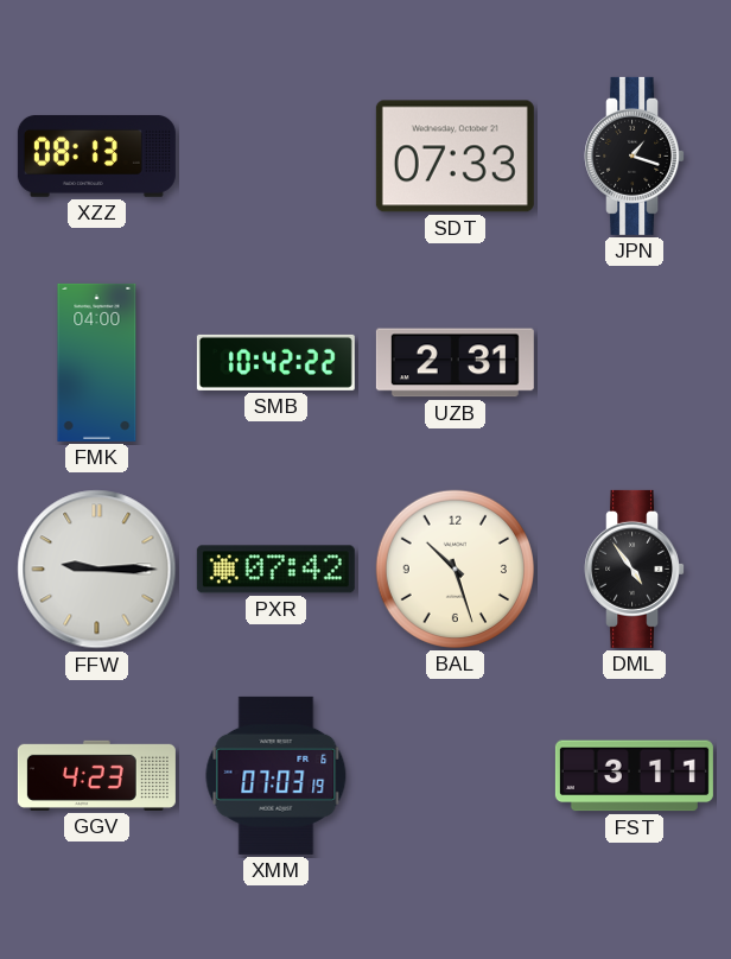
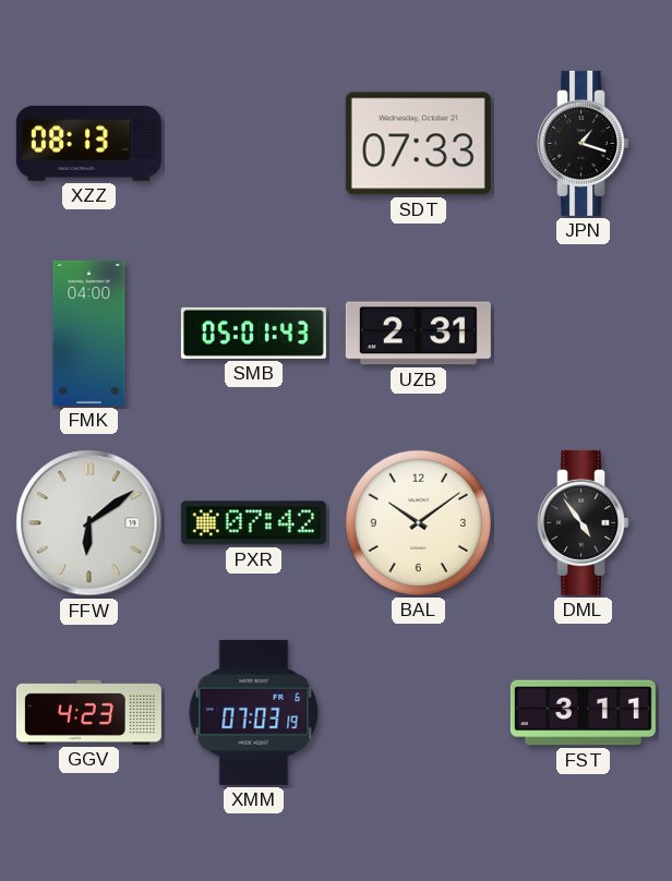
SMB: 10:42 -> 05:01
FFW: 9:15 -> 6:09
BAL: 10:27 -> 10:09
